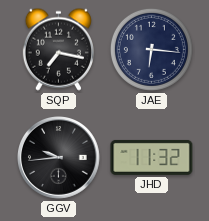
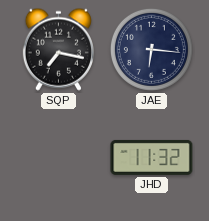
GGV: 9:44 -> none
